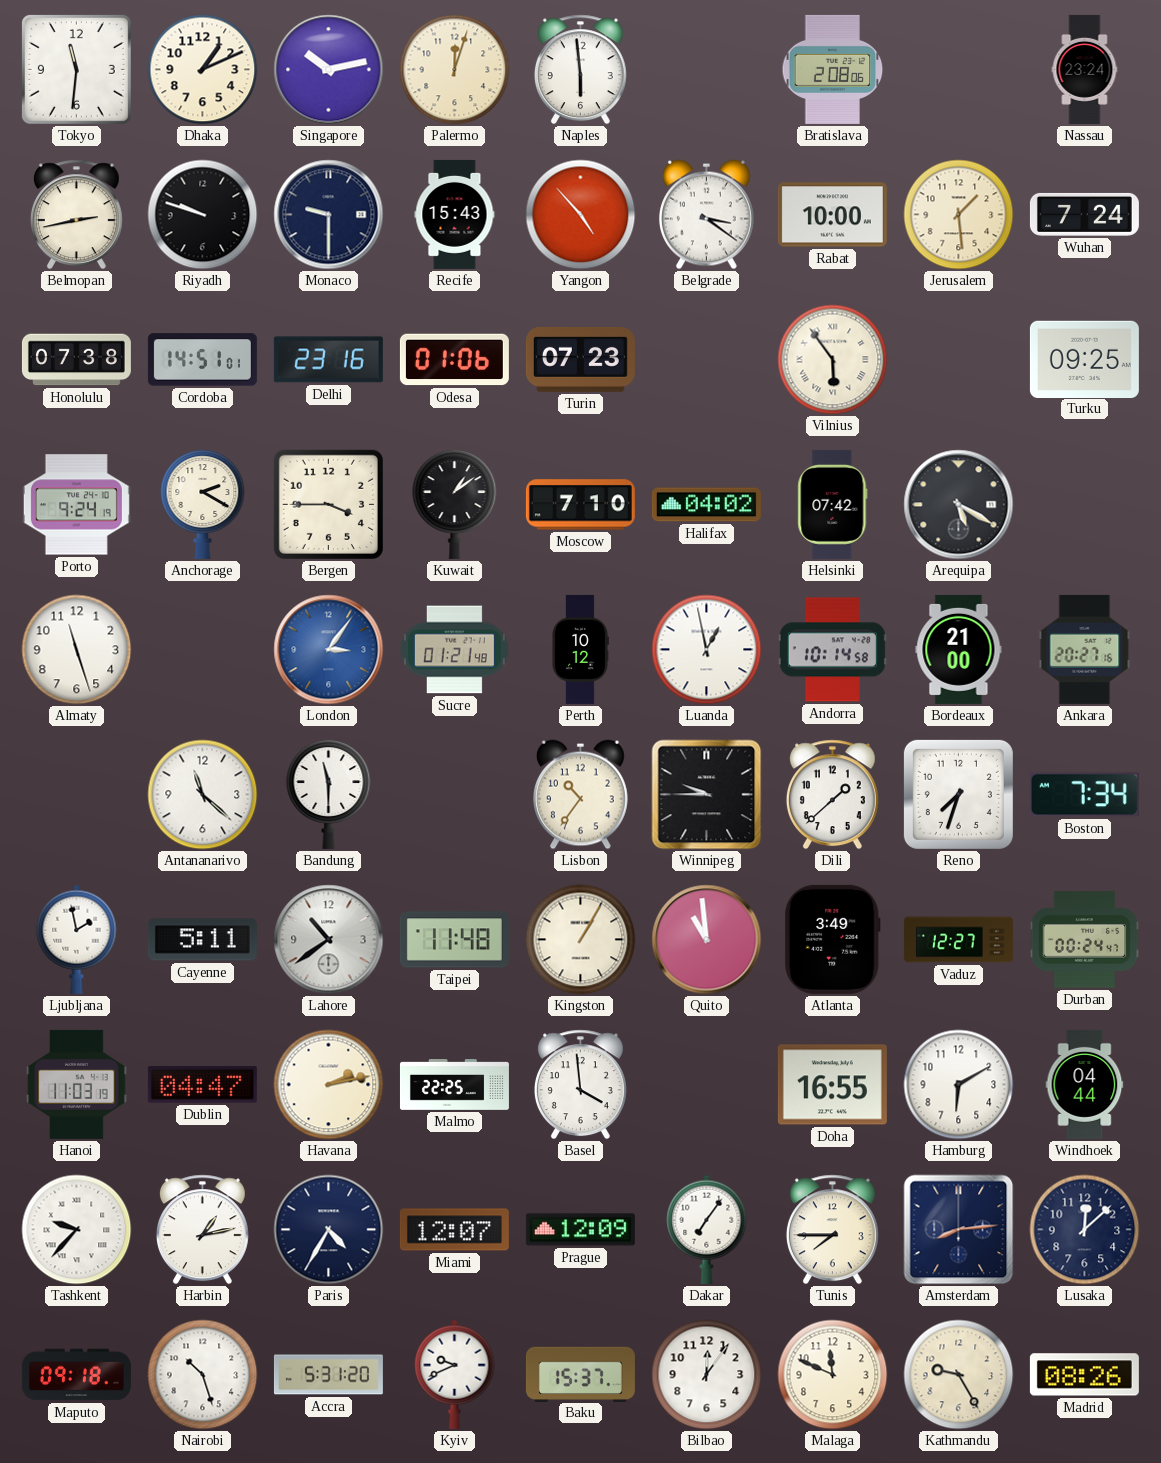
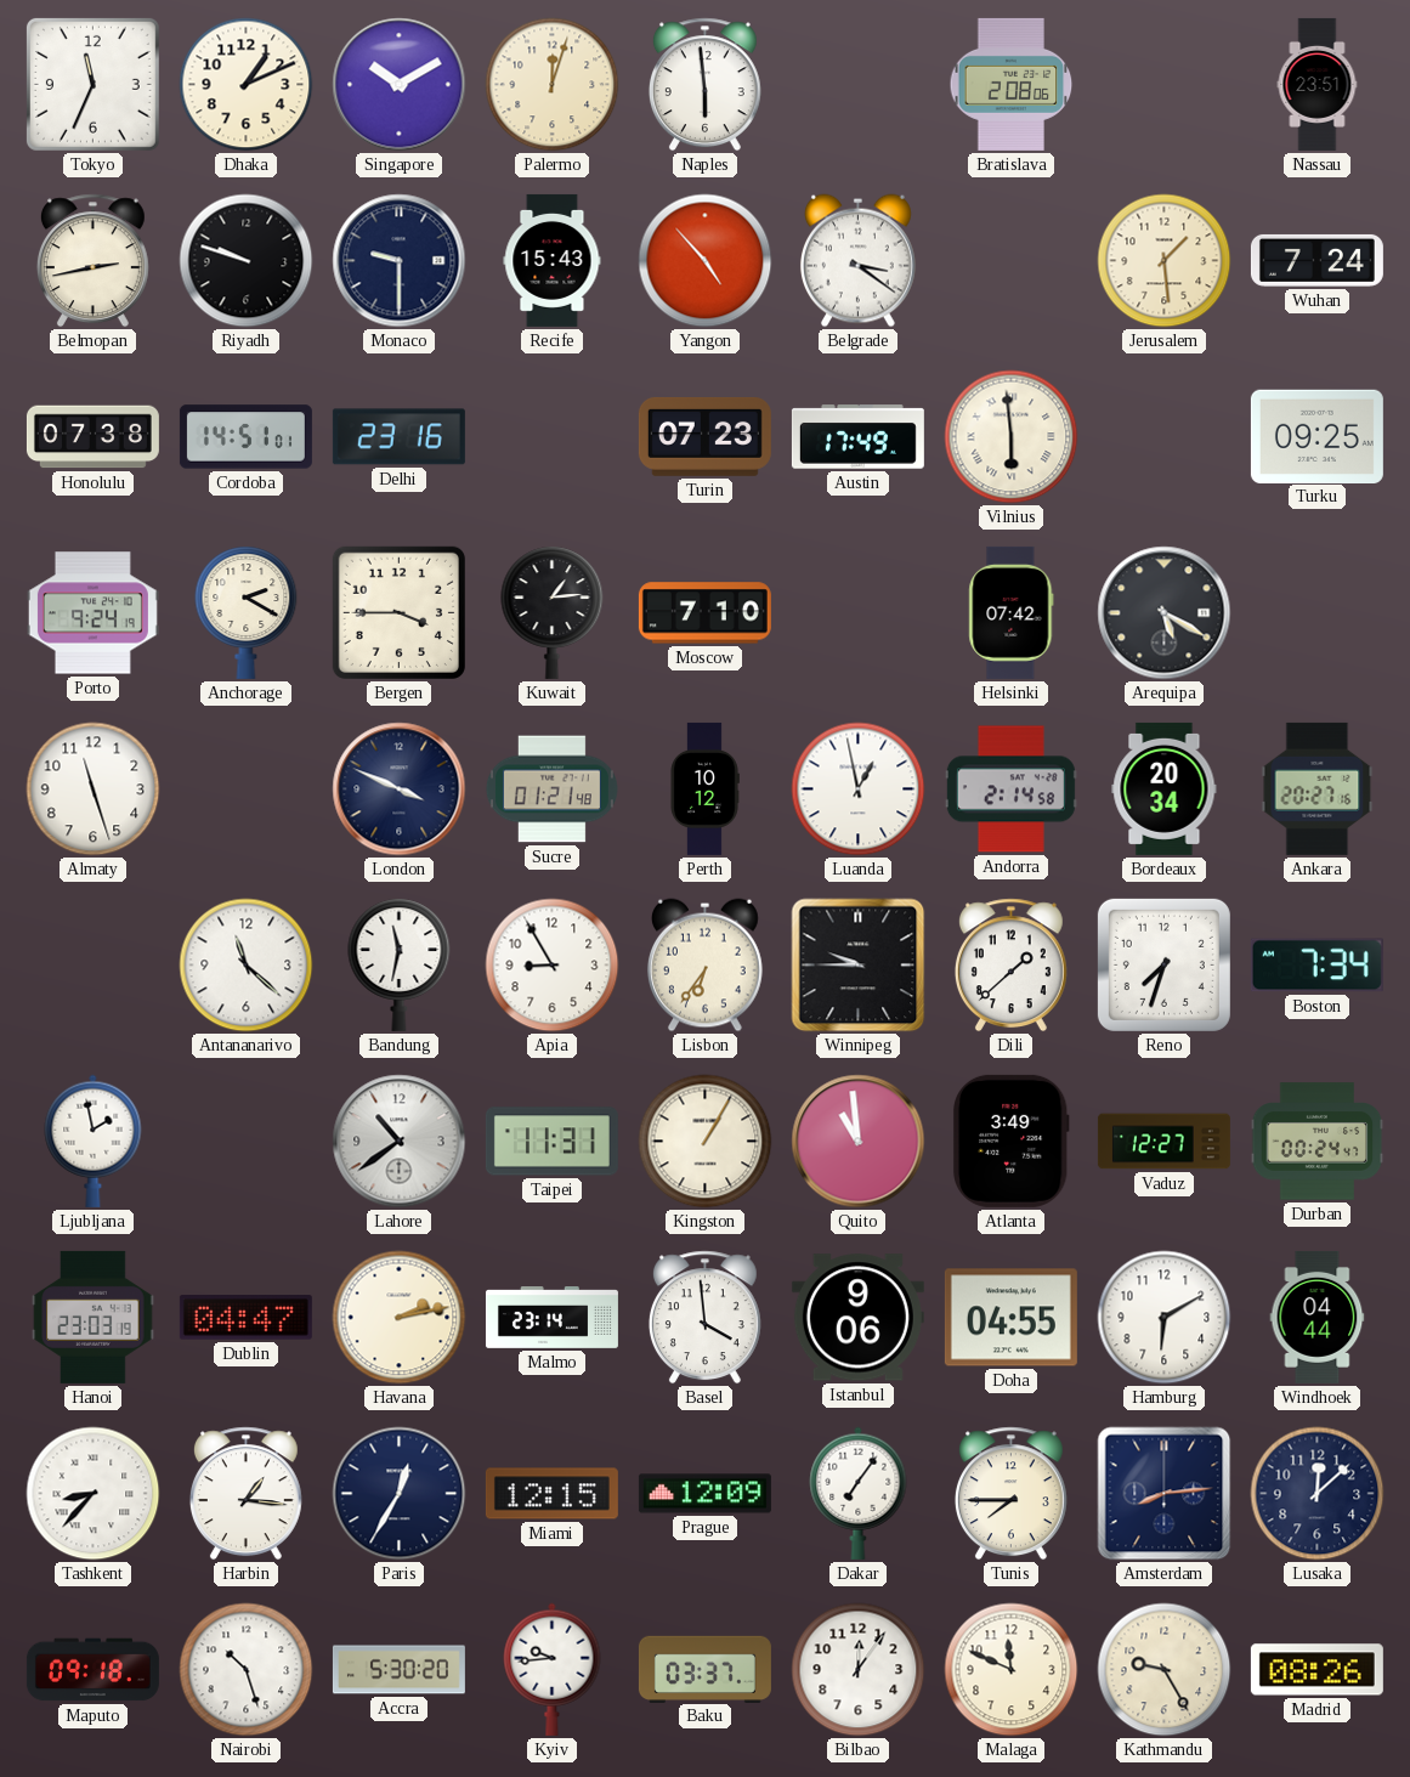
Tokyo: 11:31 -> 11:34
Singapore: 10:13 -> 10:10
Nassau: 23:24 -> 23:51
Rabat: 10:00 -> none
Odesa: 01:06 -> none
Austin: none -> 17:49
Vilnius: 5:54 -> 5:59
Kuwait: 1:09 -> 1:14
Halifax: 04:02 -> none
London: 3:06 -> 3:49
London dial: blue -> navy
Andorra: 10:14 -> 2:14
Bordeaux: 21:00 -> 20:34
Bandung: 11:30 -> 11:32
Apia: none -> 8:55
Lisbon: 10:36 -> 6:36
Cayenne: 5:11 -> none
Taipei: 11:48 -> 11:31
Hanoi: 11:03 -> 23:03
Malmo: 22:25 -> 23:14
Istanbul: none -> 9:06
Doha: 16:55 -> 04:55
Tashkent: 9:37 -> 8:37
Harbin: 1:13 -> 1:16
Paris: 4:35 -> 12:35
Miami: 12:07 -> 12:15
Accra: 5:31 -> 5:30
Kyiv: 9:41 -> 9:44
Baku: 15:37 -> 03:37
